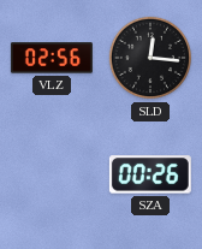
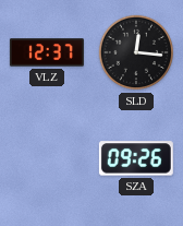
VLZ: 02:56 -> 12:37
SZA: 00:26 -> 09:26
